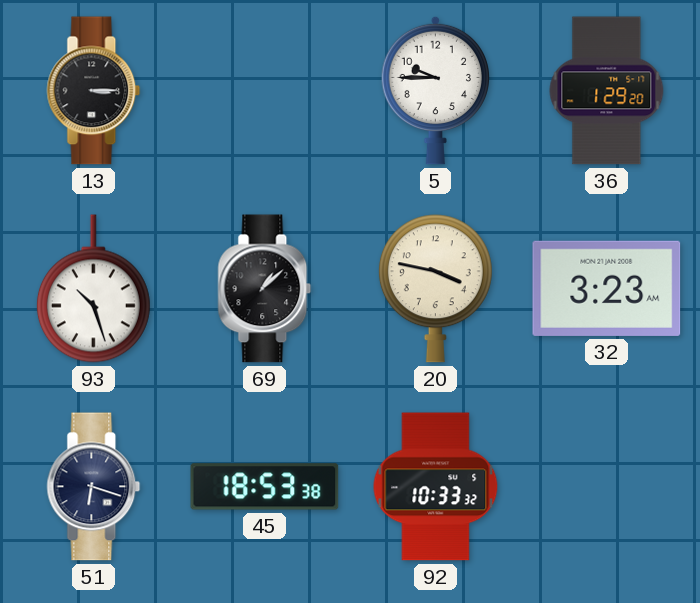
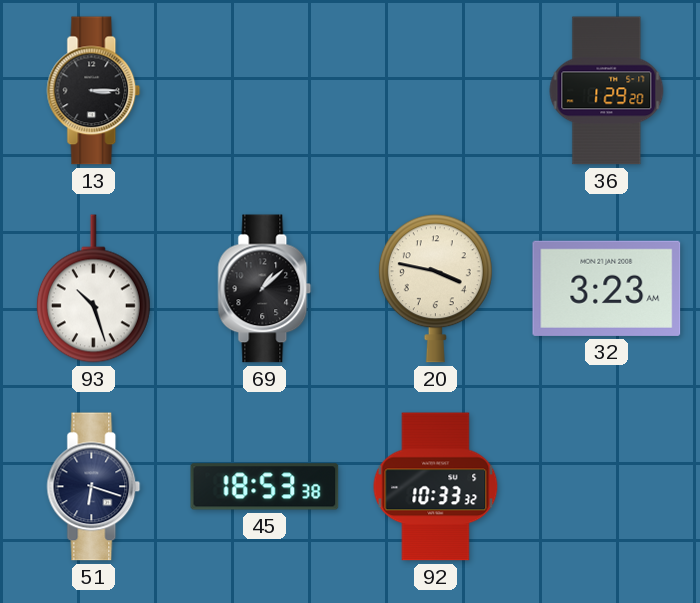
5: 9:45 -> none
